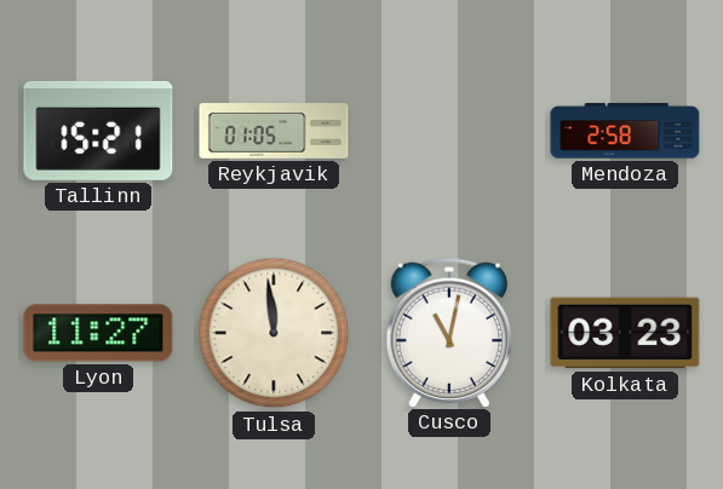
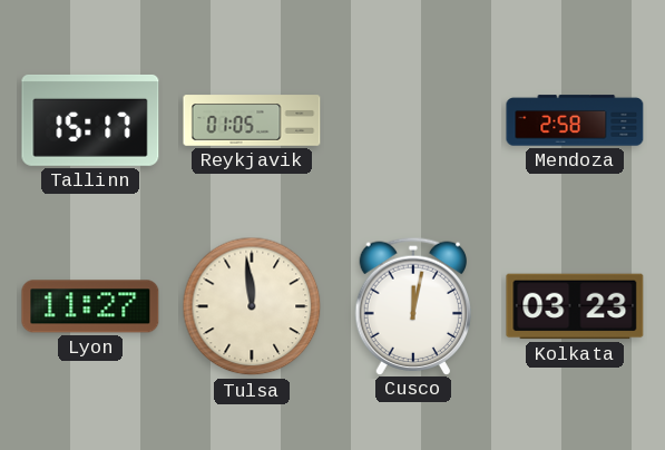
Tallinn: 15:21 -> 15:17
Cusco: 11:02 -> 12:02
